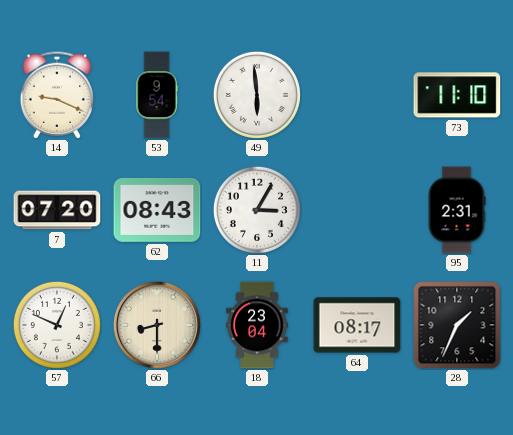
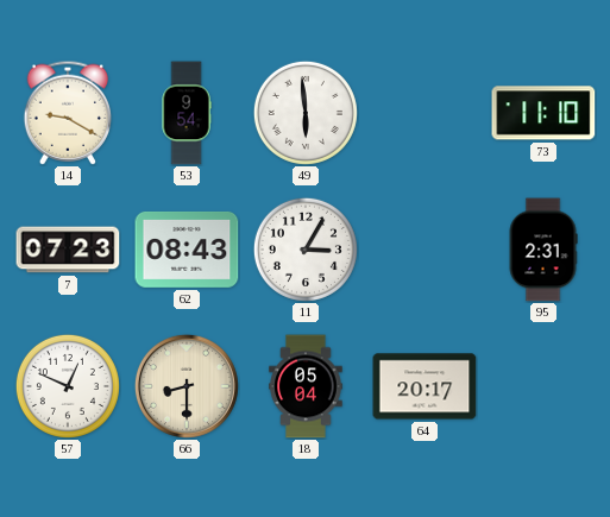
14: 9:19 -> 9:20
7: 07:20 -> 07:23
18: 23:04 -> 05:04
64: 08:17 -> 20:17
28: 1:34 -> none
